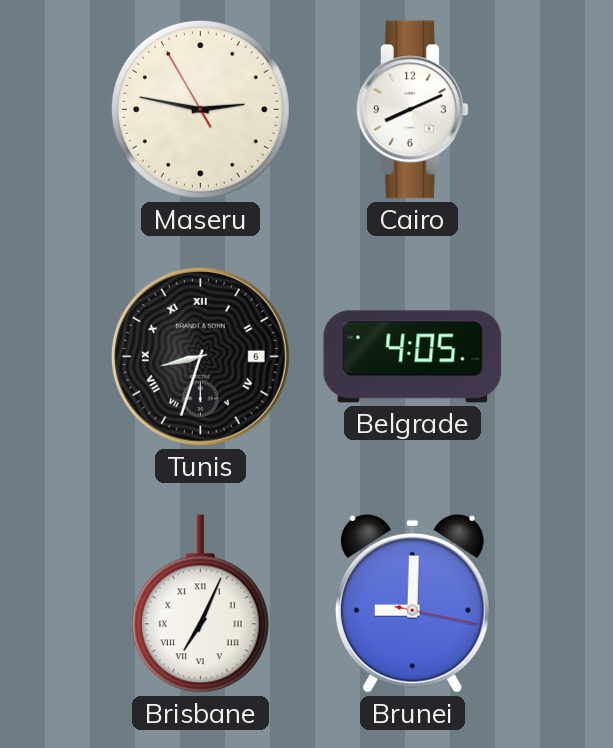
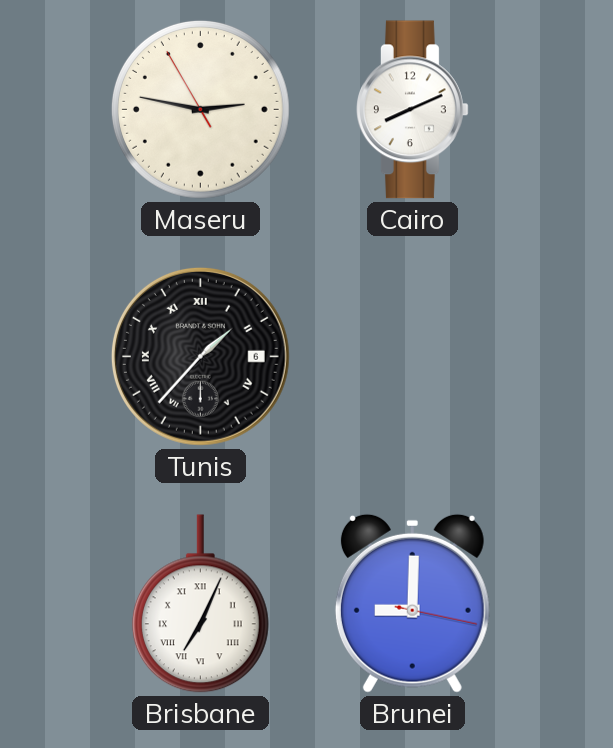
Tunis: 8:33 -> 1:37
Belgrade: 4:05 -> none
